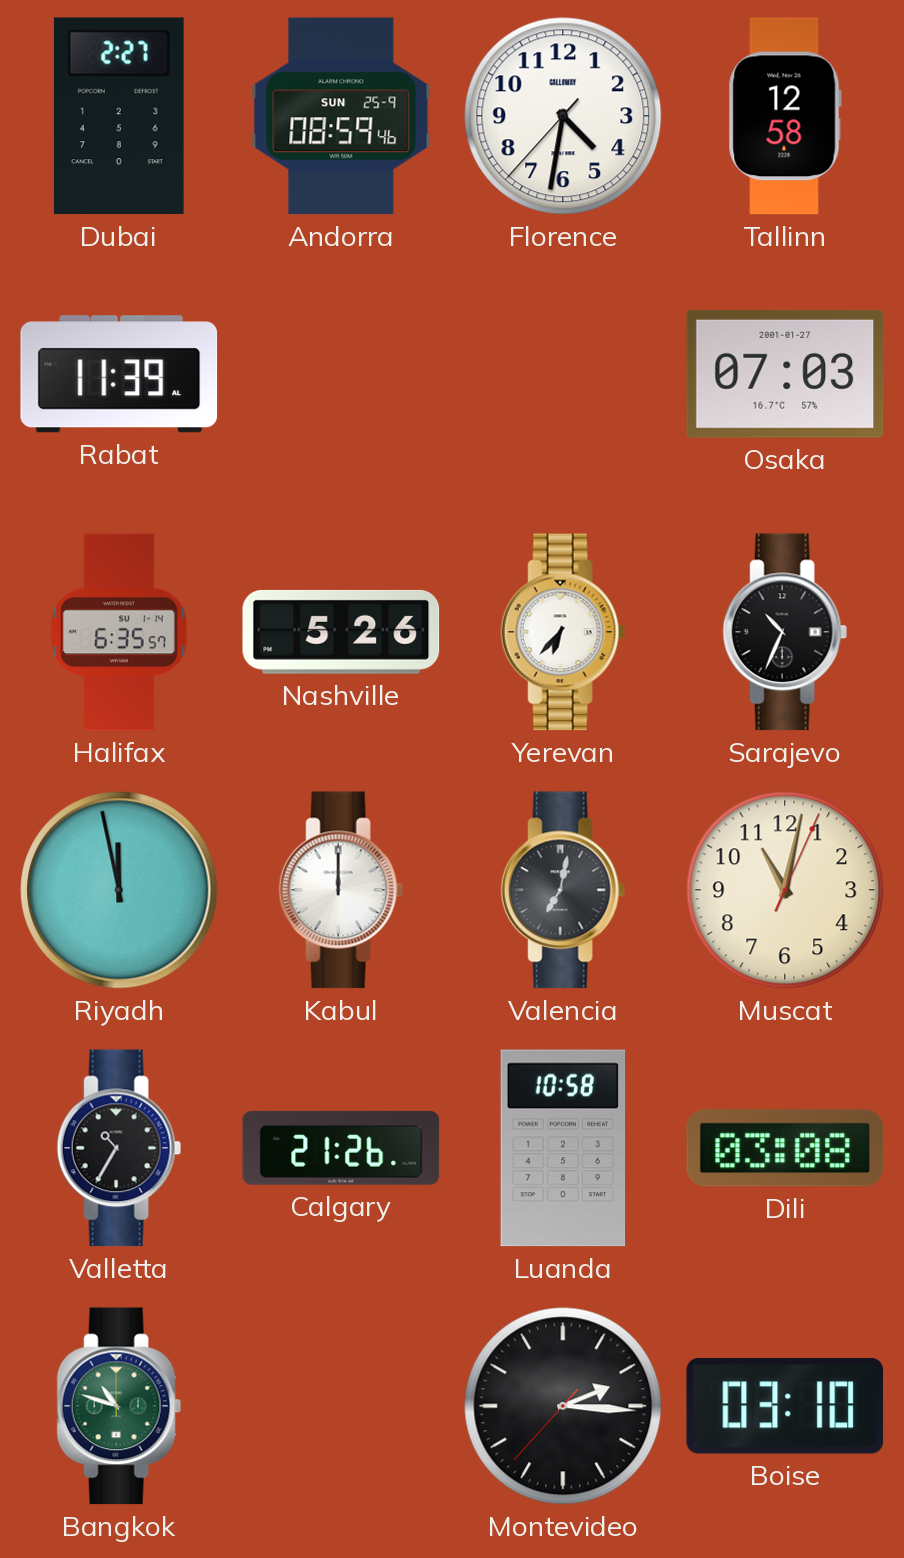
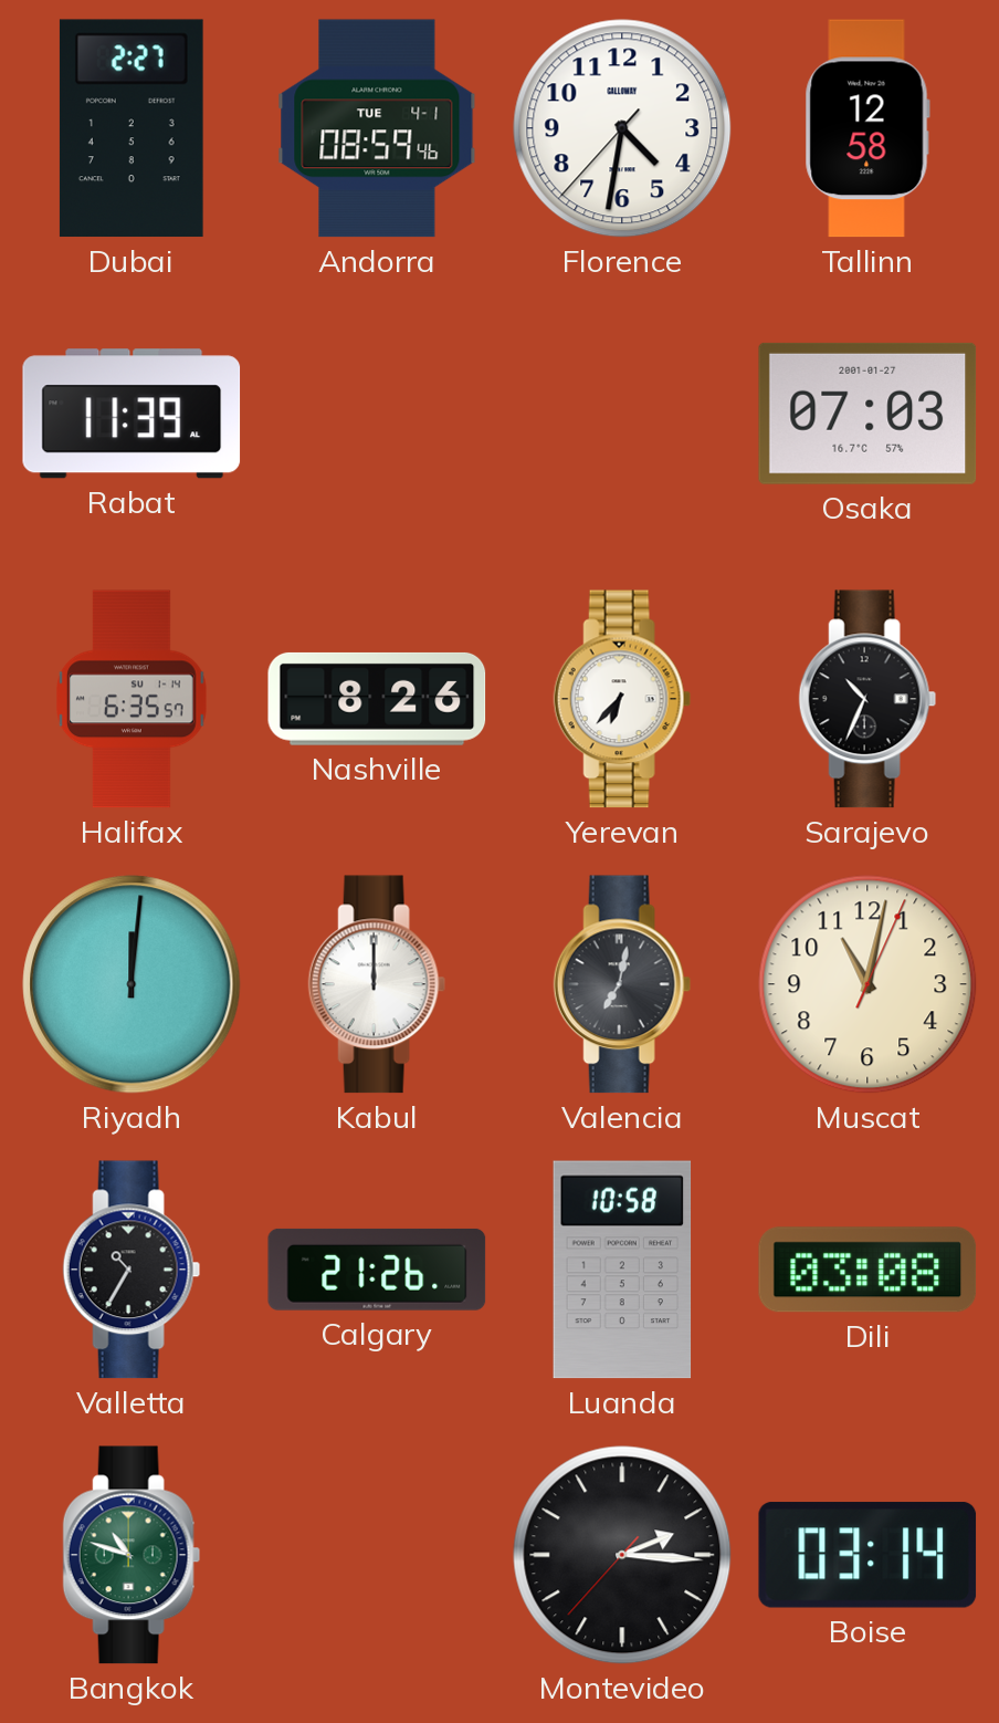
Andorra date: SUN 25-9 -> TUE 4-1
Nashville: 5:26 -> 8:26
Riyadh: 11:58 -> 12:01
Boise: 03:10 -> 03:14
